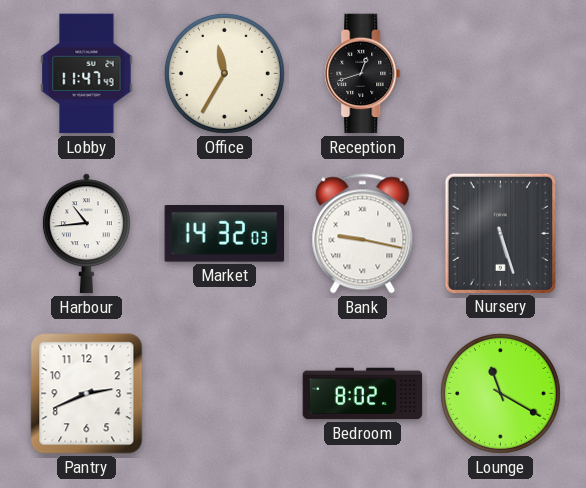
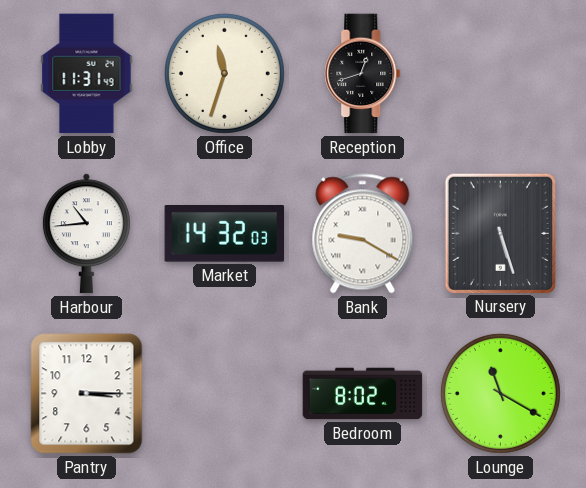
Lobby: 11:47 -> 11:31
Office: 11:35 -> 11:33
Bank: 9:17 -> 9:20
Pantry: 2:41 -> 3:15
